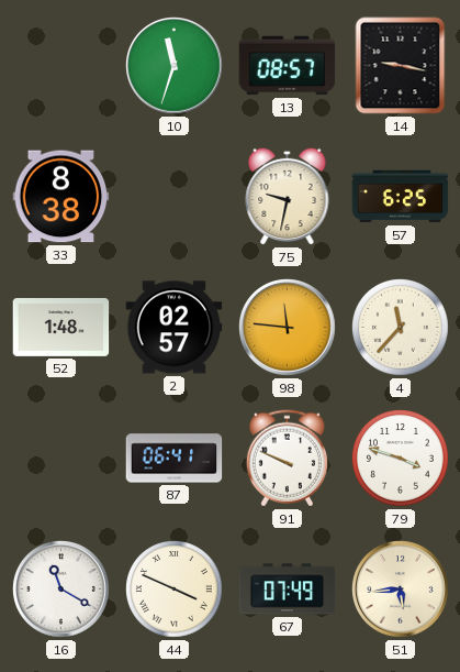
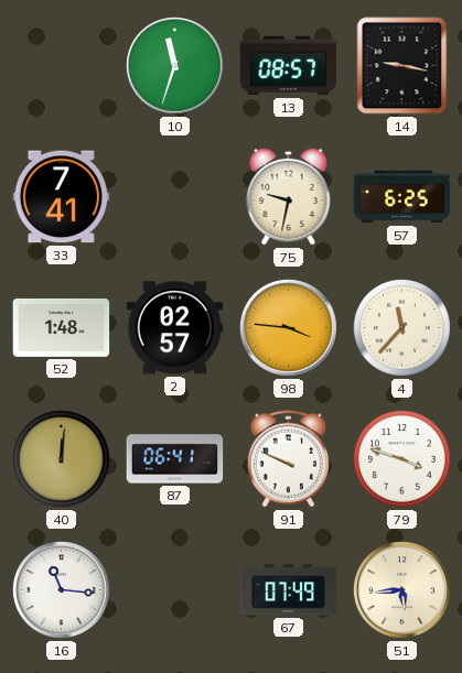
33: 8:38 -> 7:41
98: 11:46 -> 3:46
40: none -> 12:01
16: 11:20 -> 11:16
44: 3:49 -> none
